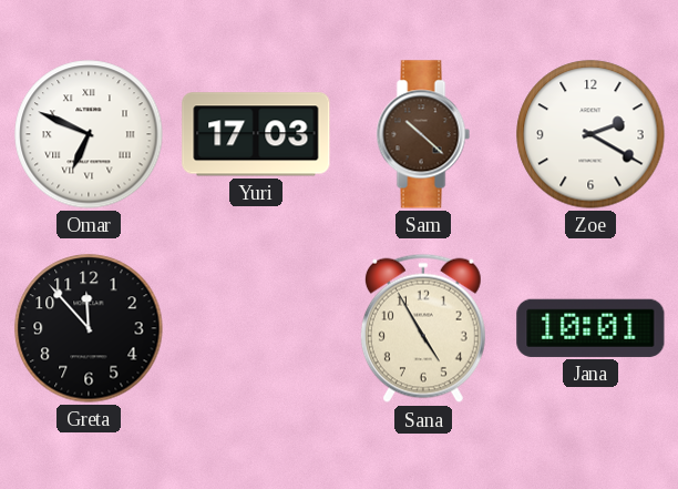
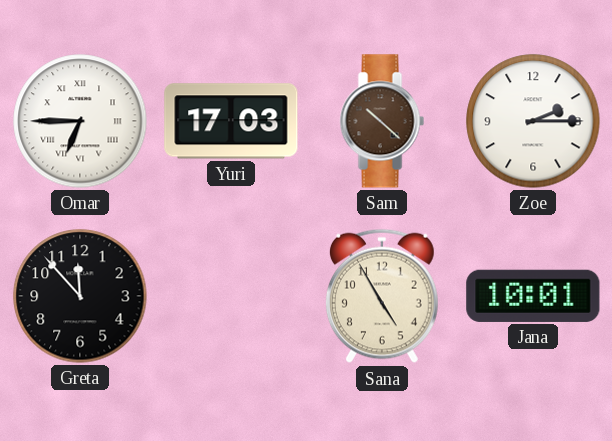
Omar: 6:49 -> 6:45
Zoe: 2:20 -> 2:15
